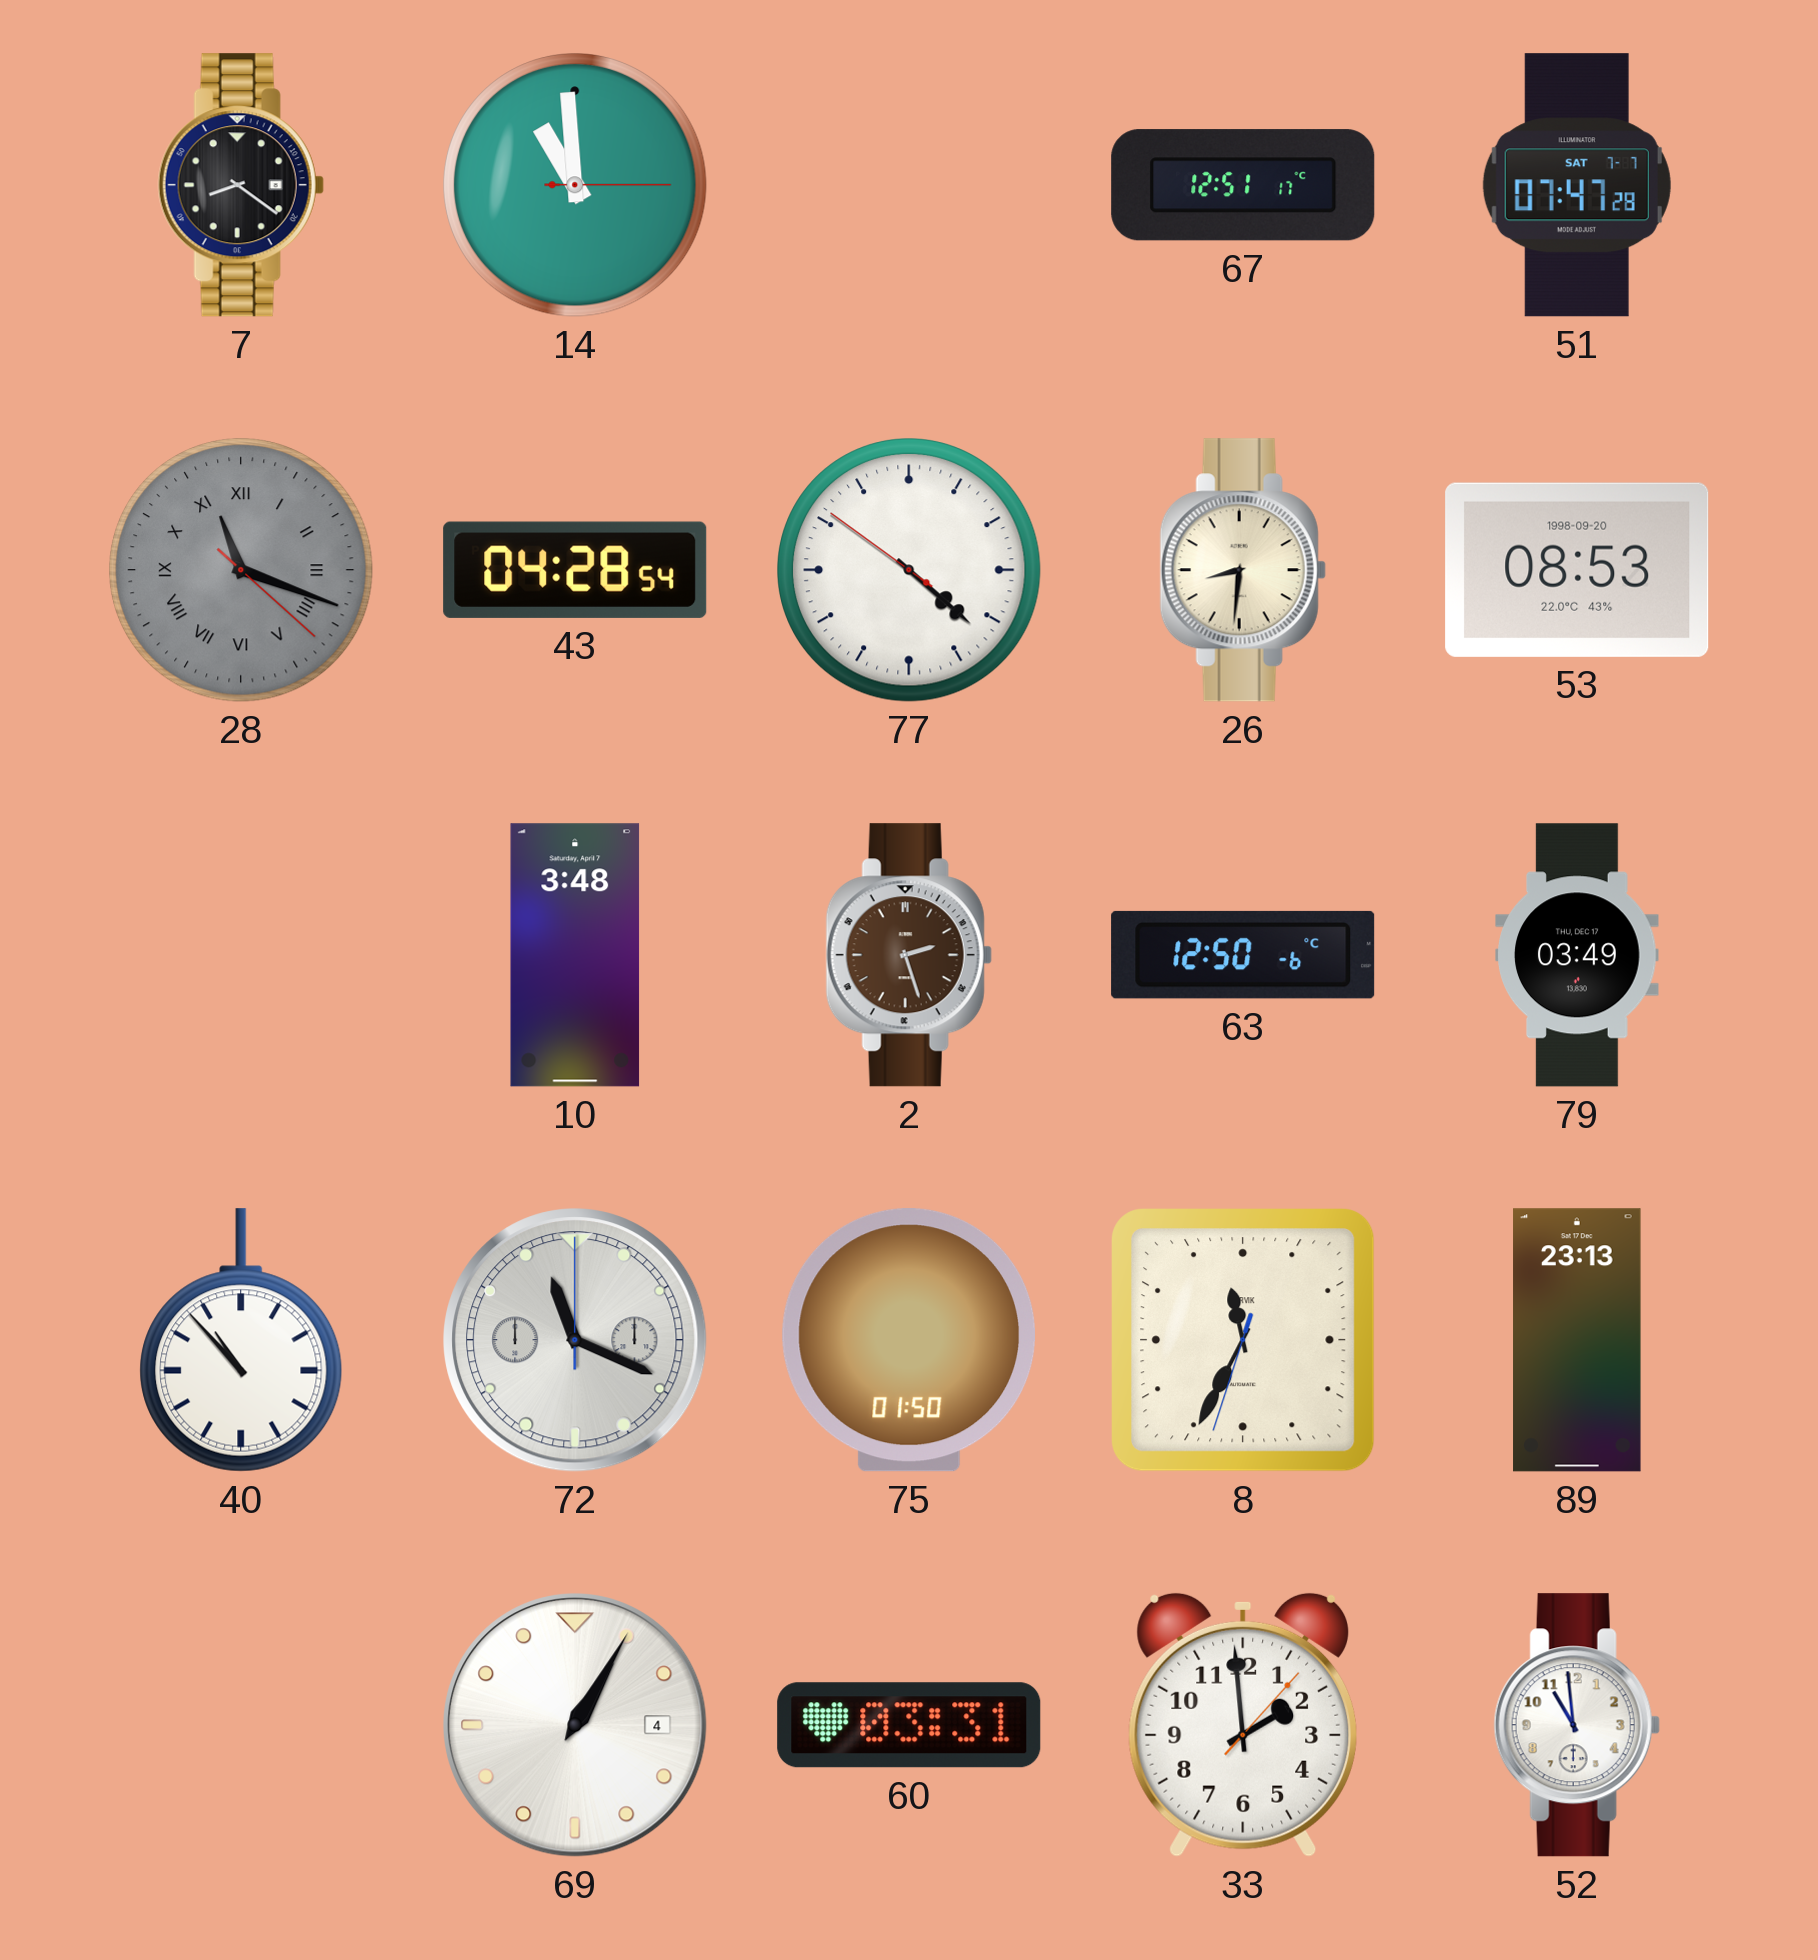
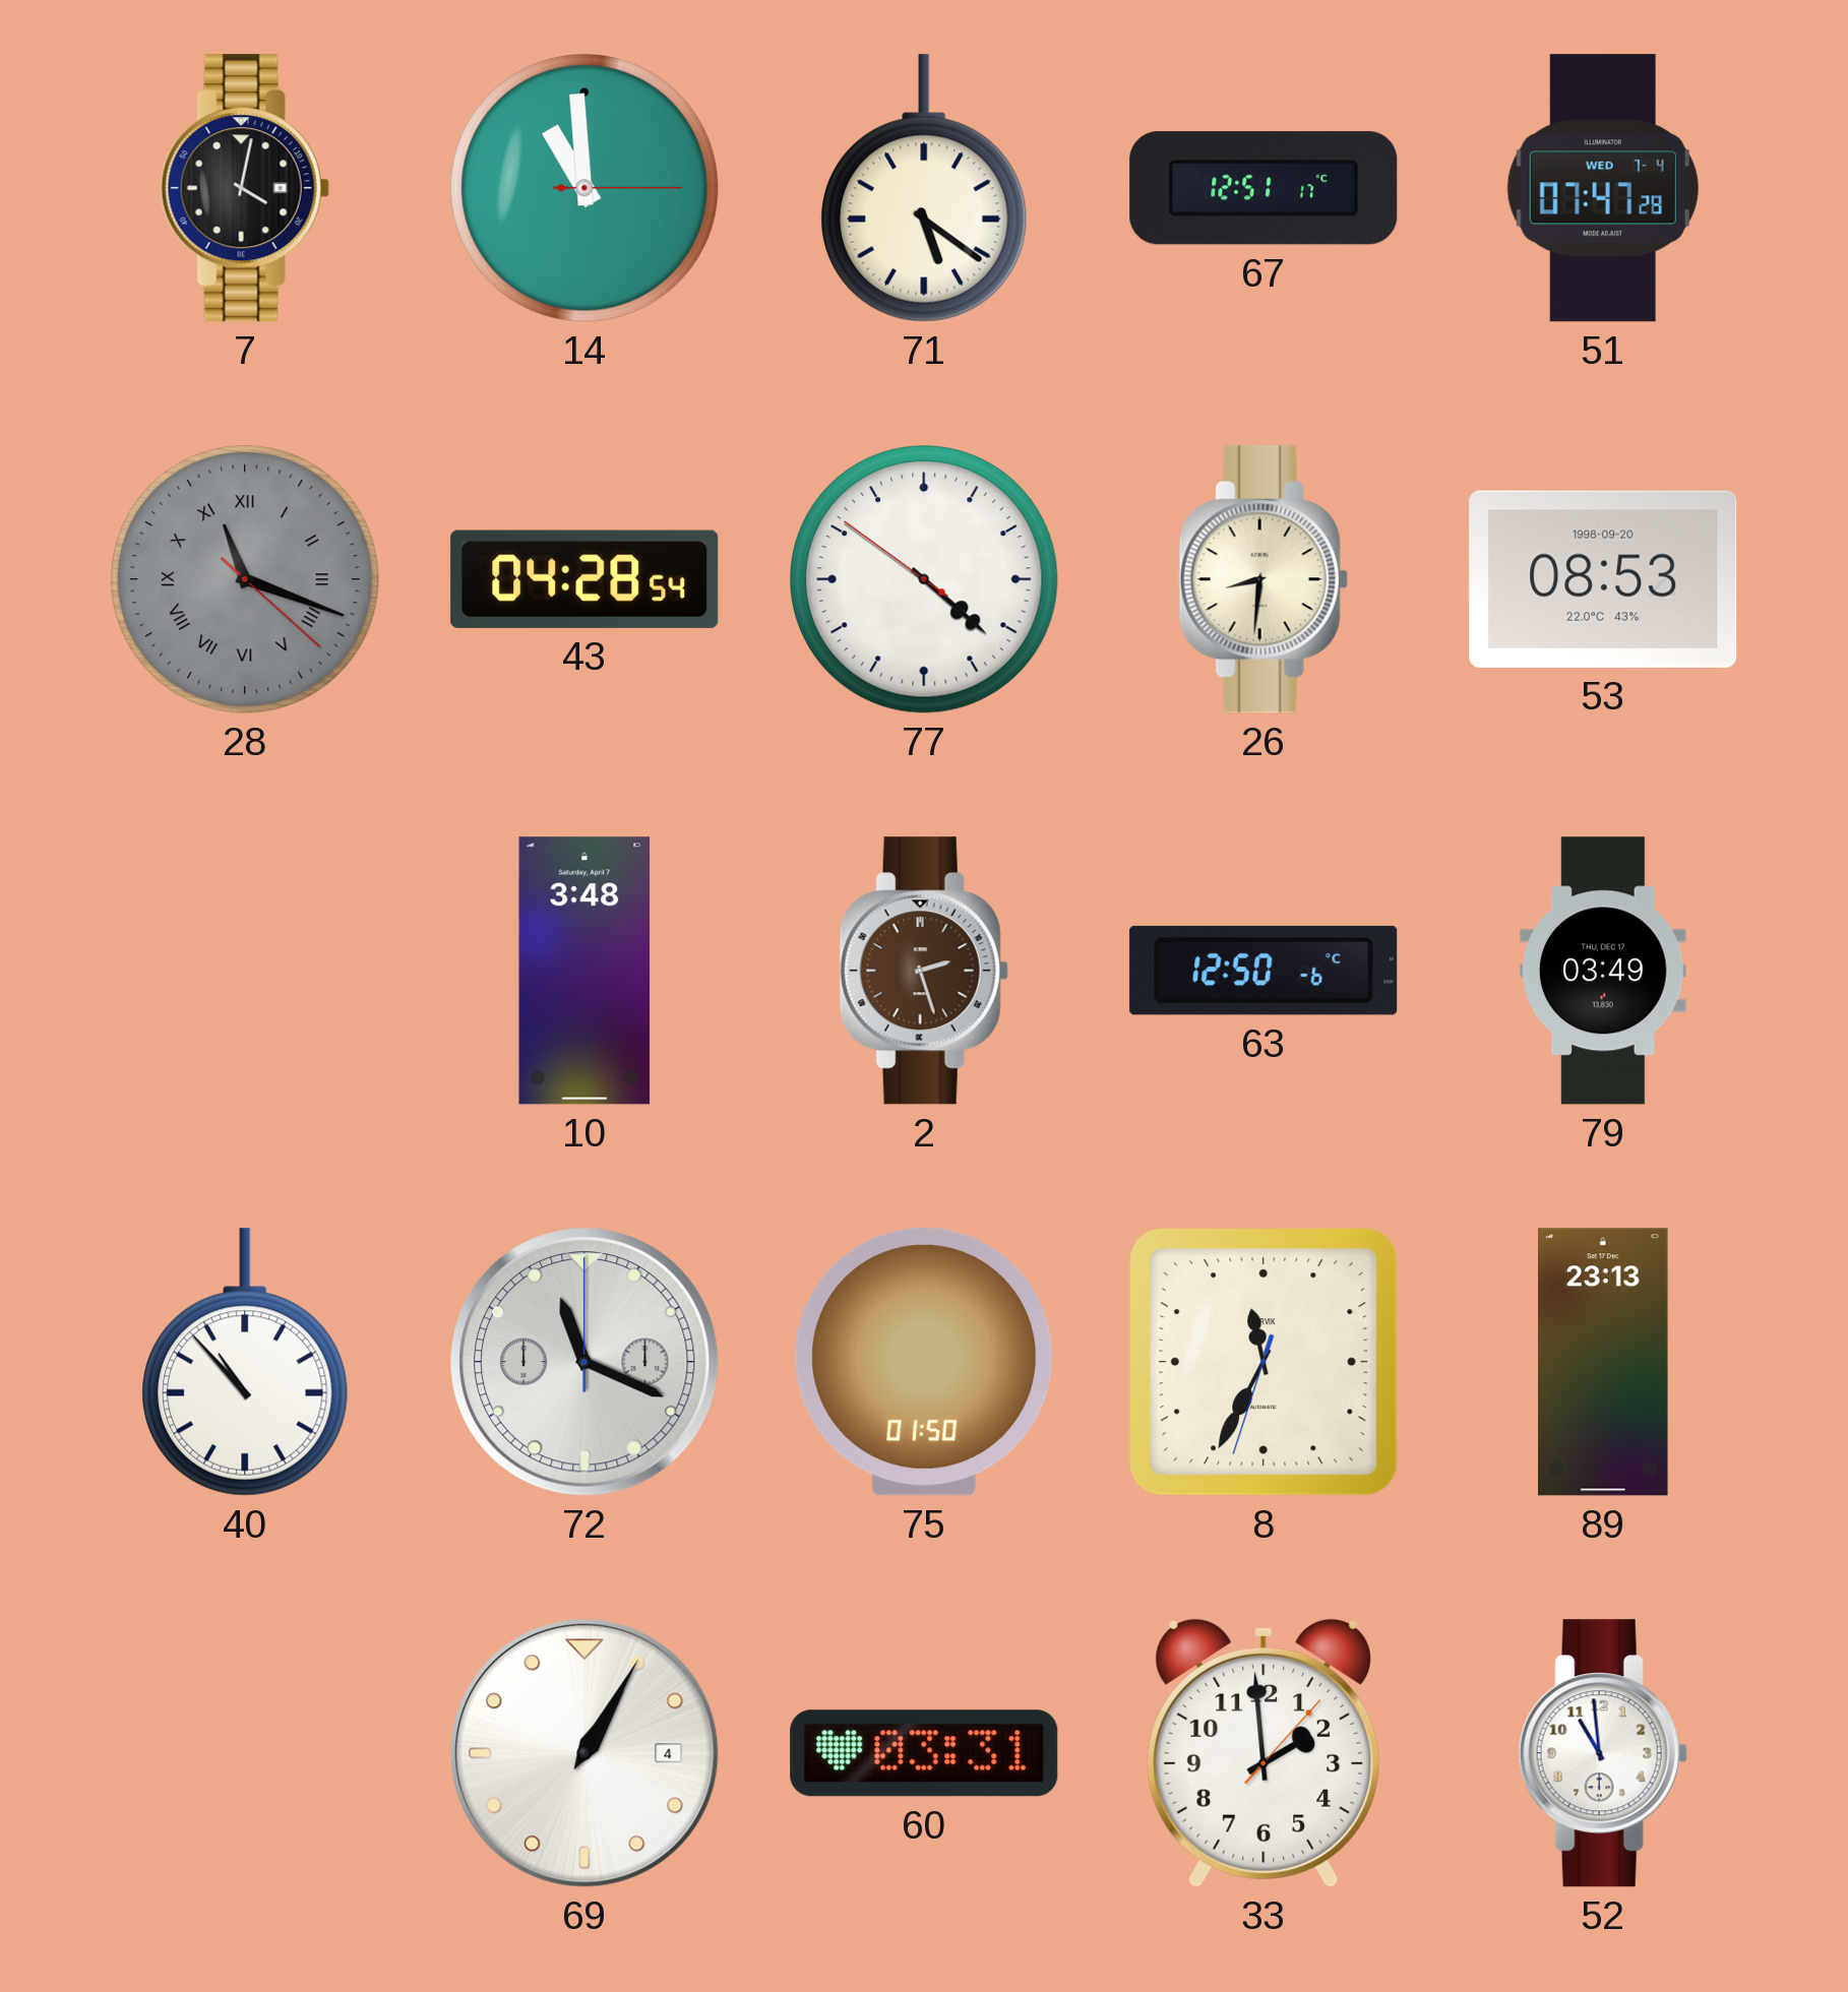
7: 8:21 -> 4:02
71: none -> 5:21
51 date: SAT 7-7 -> WED 7-4
